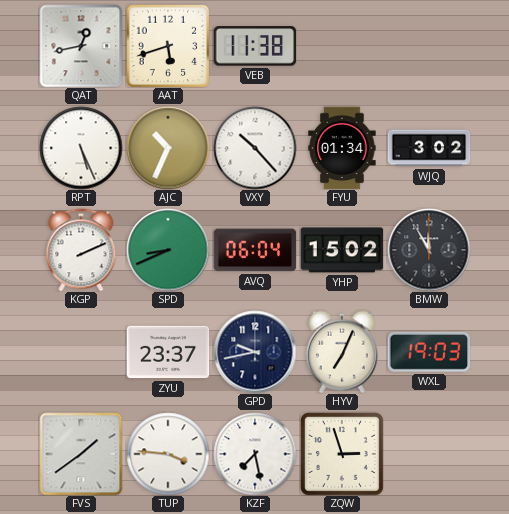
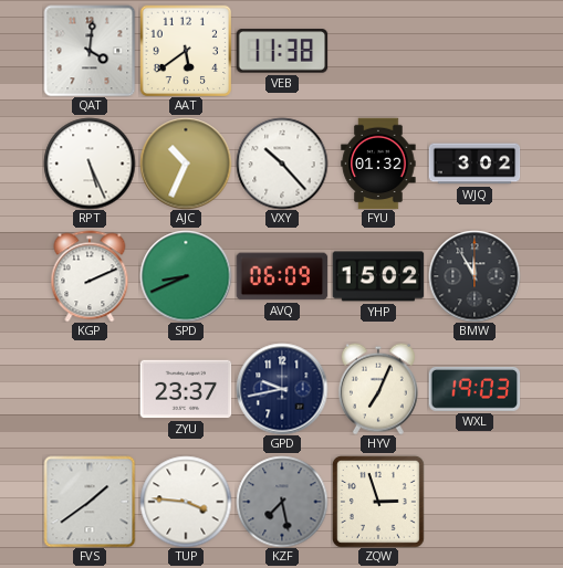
QAT: 12:43 -> 4:01
AAT: 5:42 -> 5:39
FYU: 01:34 -> 01:32
AVQ: 06:04 -> 06:09
KZF dial: white -> grey
